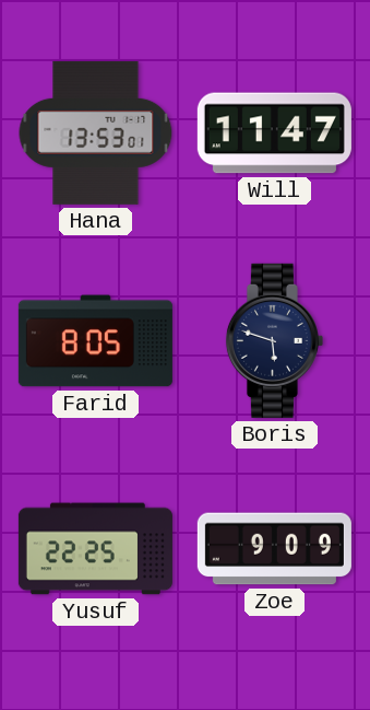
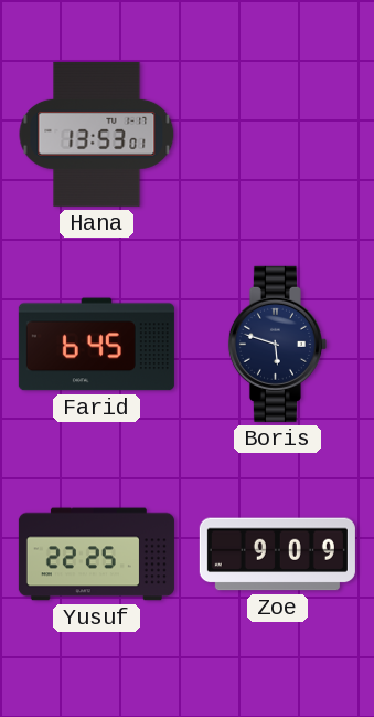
Will: 11:47 -> none
Farid: 8:05 -> 6:45
